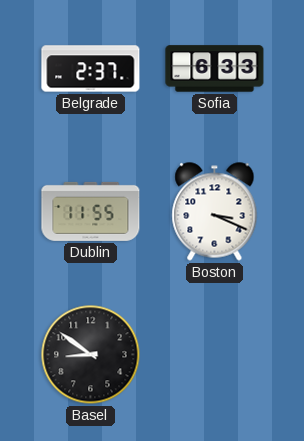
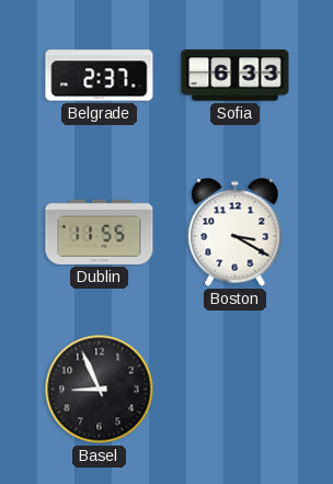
Boston: 3:19 -> 3:20
Basel: 8:51 -> 8:56
